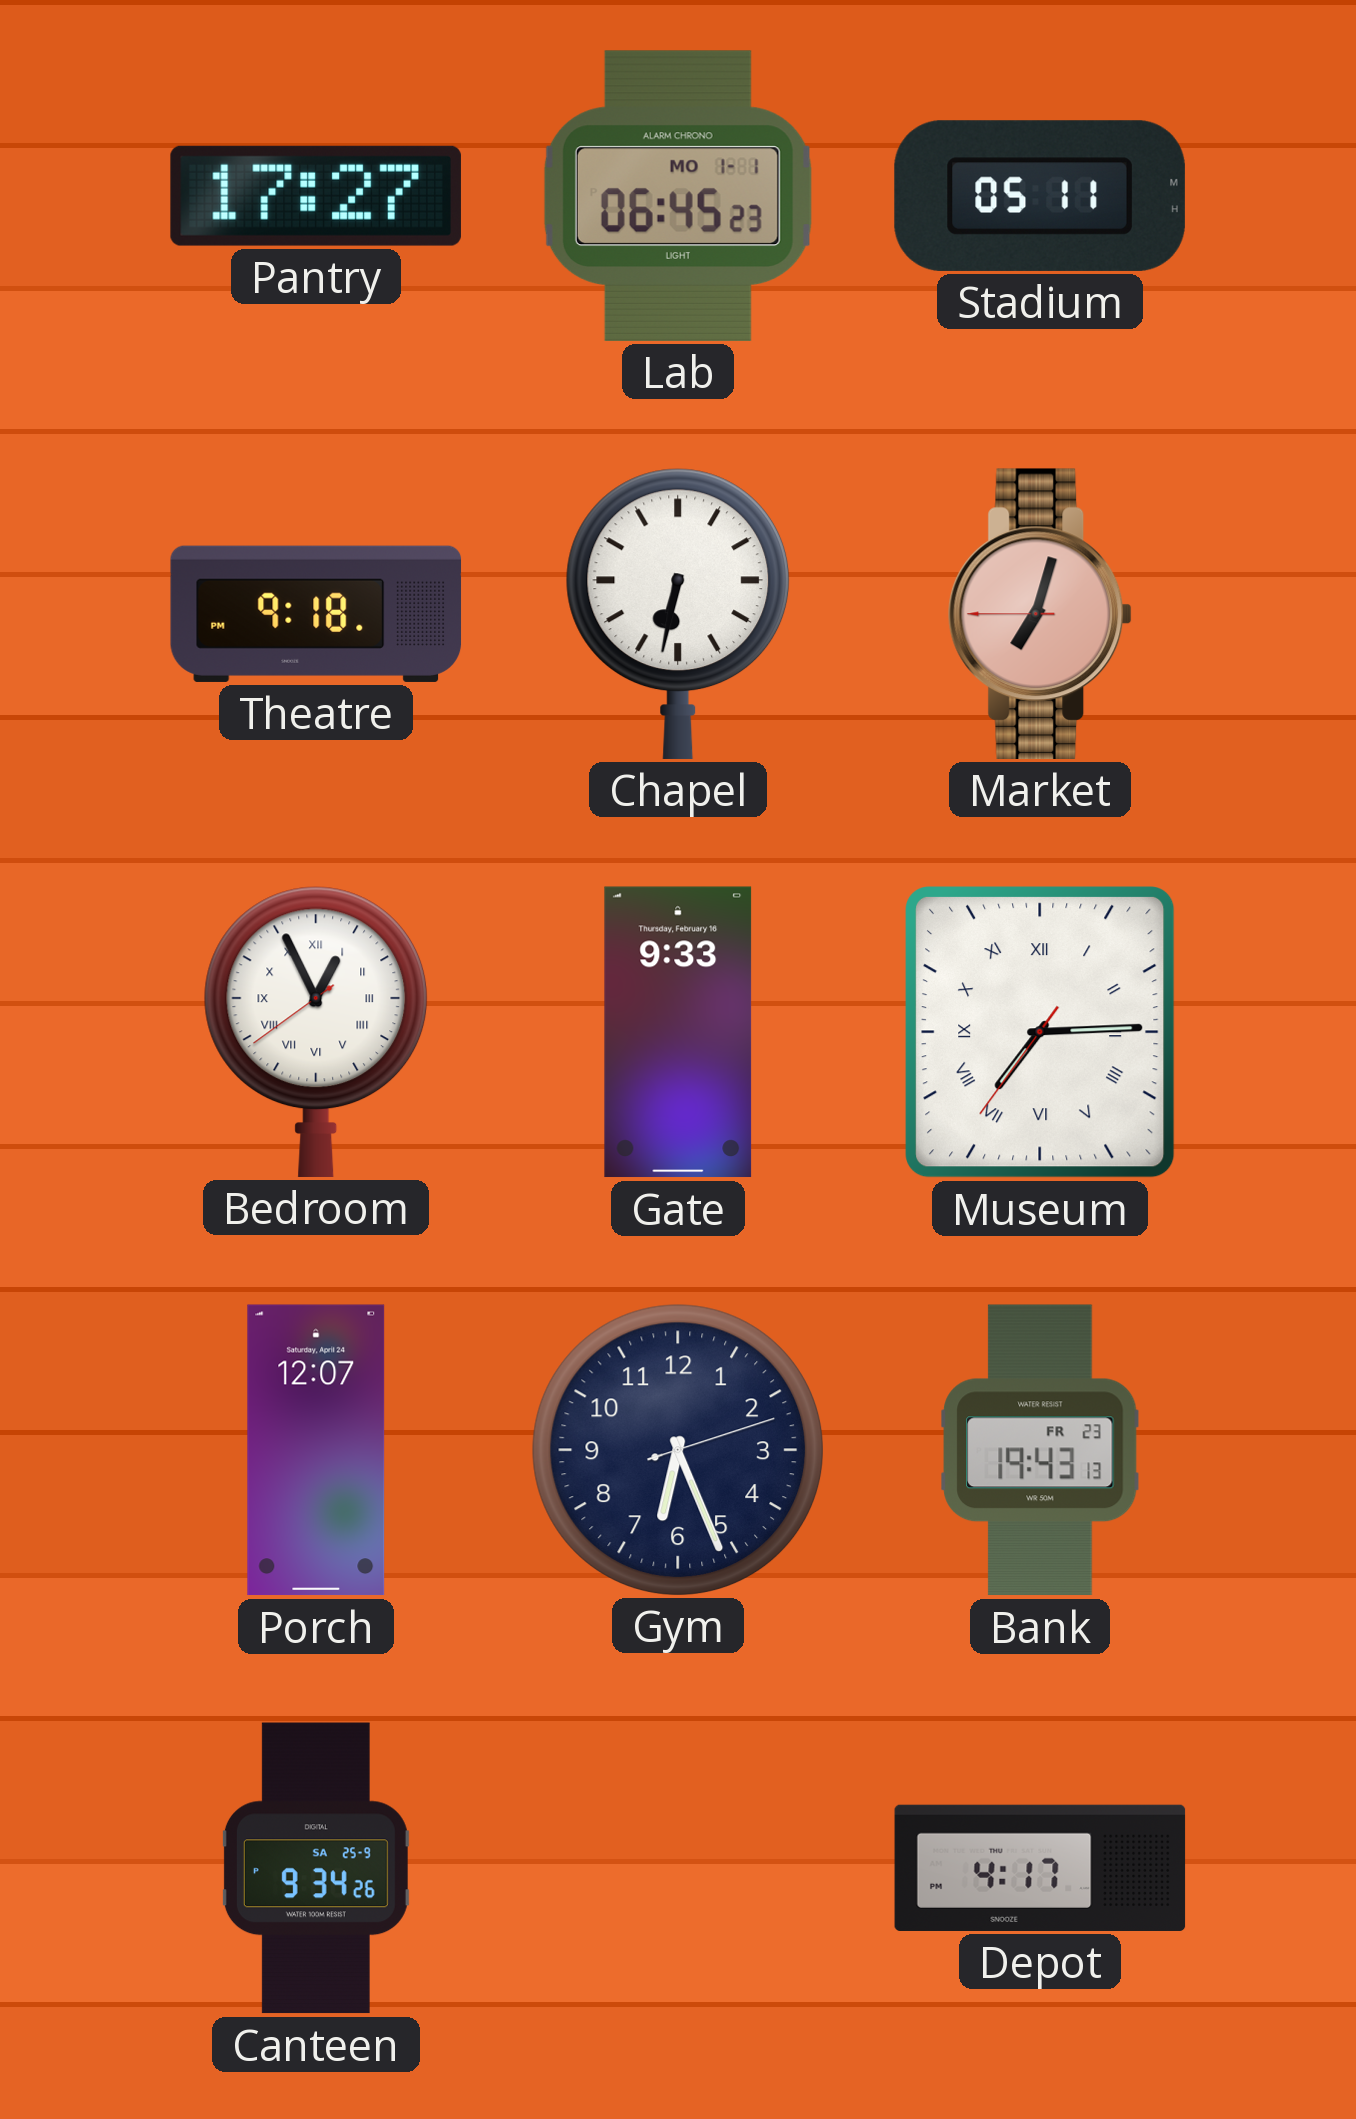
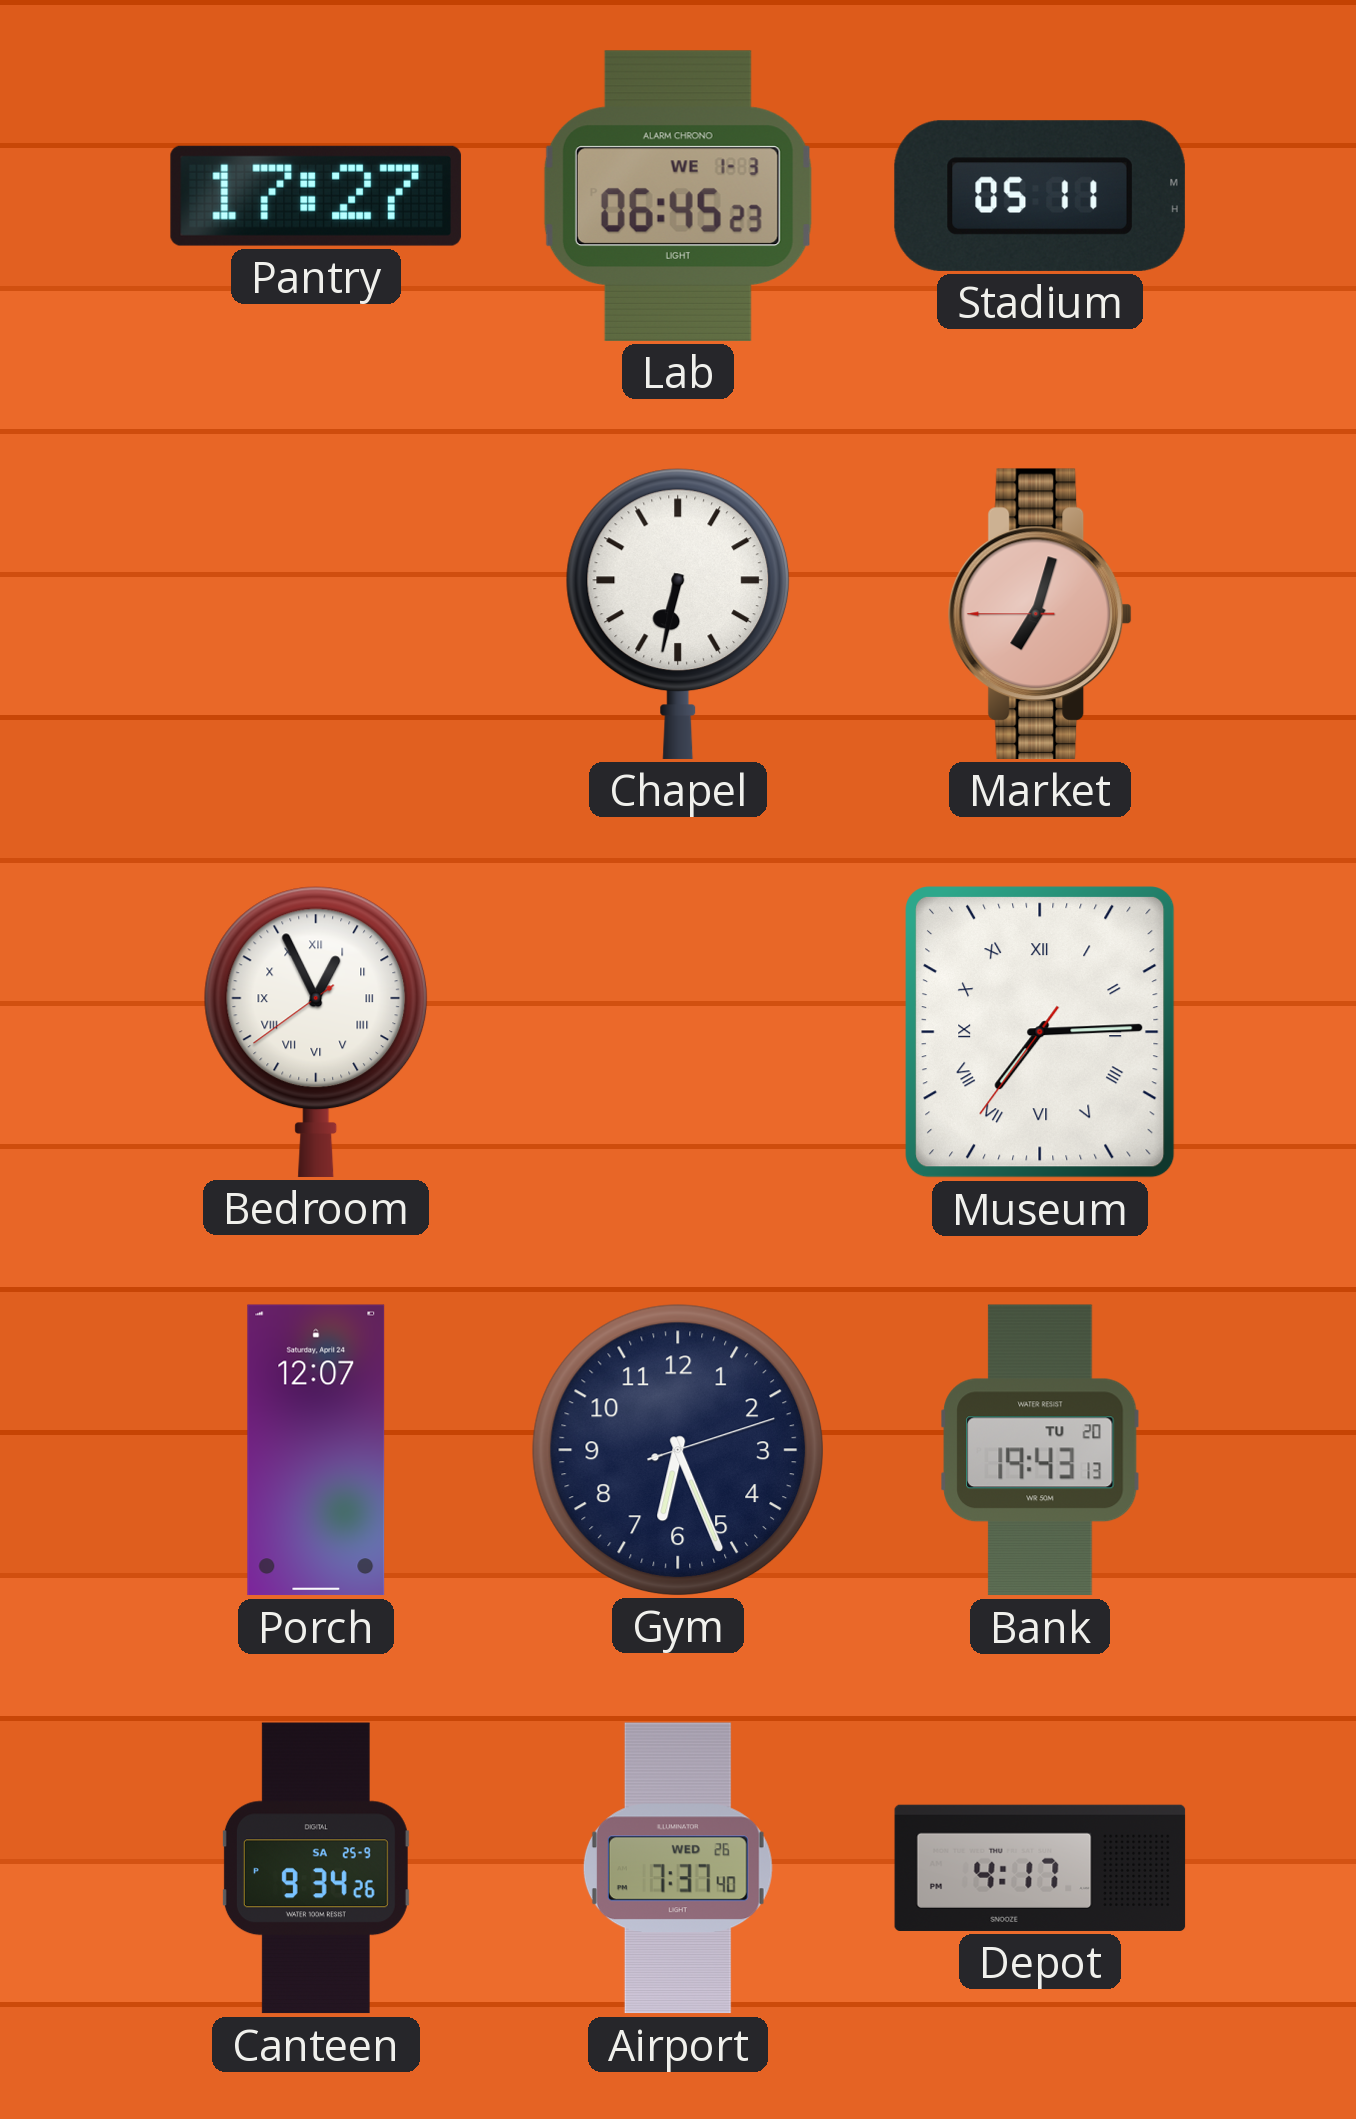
Lab date: MO 1-1 -> WE 1-3
Theatre: 9:18 -> none
Gate: 9:33 -> none
Bank date: FR 23 -> TU 20
Airport: none -> 7:37
